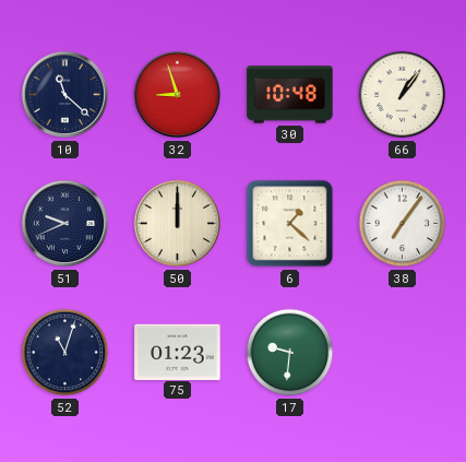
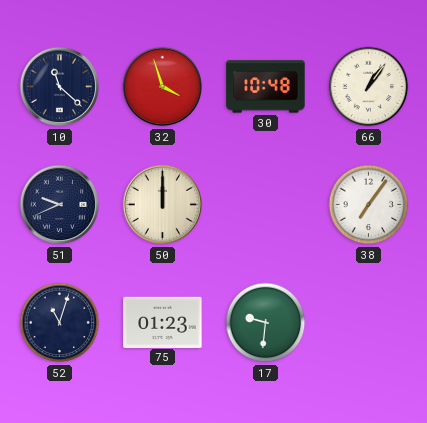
32: 8:57 -> 3:57
6: 1:22 -> none
